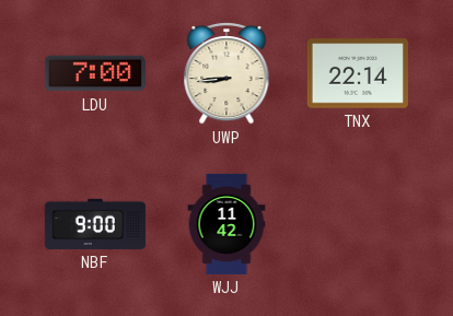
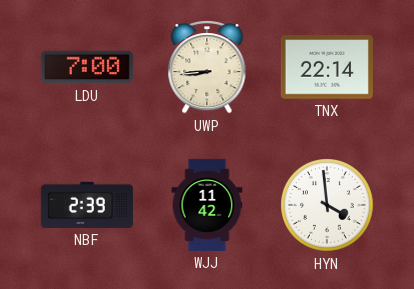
NBF: 9:00 -> 2:39
HYN: none -> 3:59
